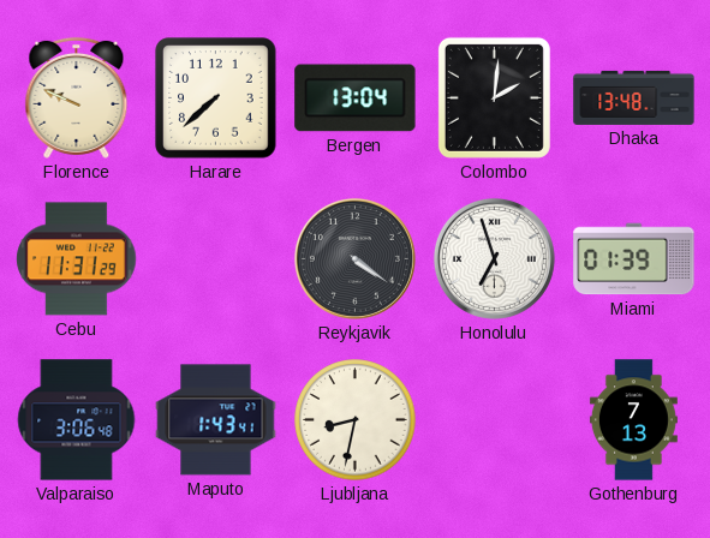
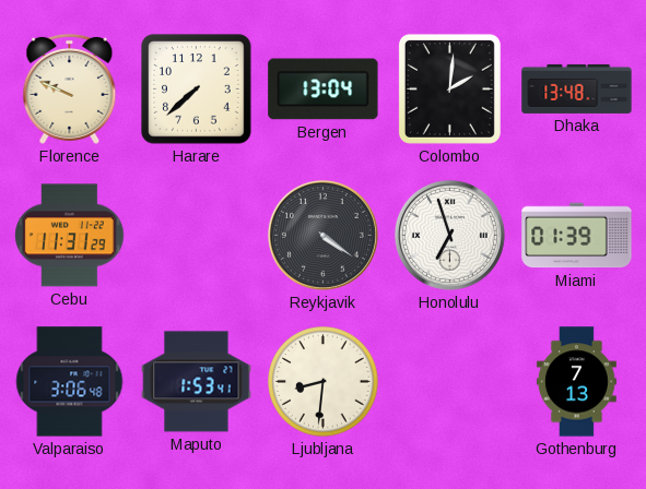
Maputo: 1:43 -> 1:53
Ljubljana: 8:32 -> 8:31
